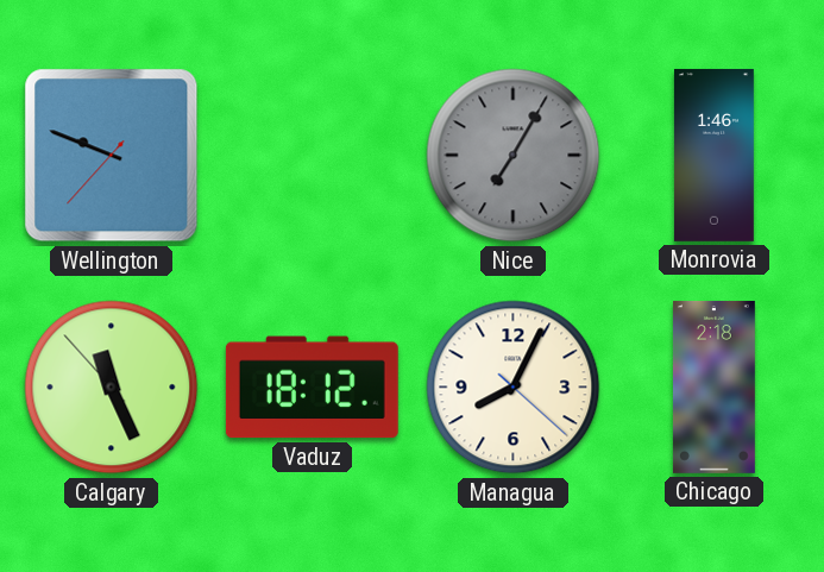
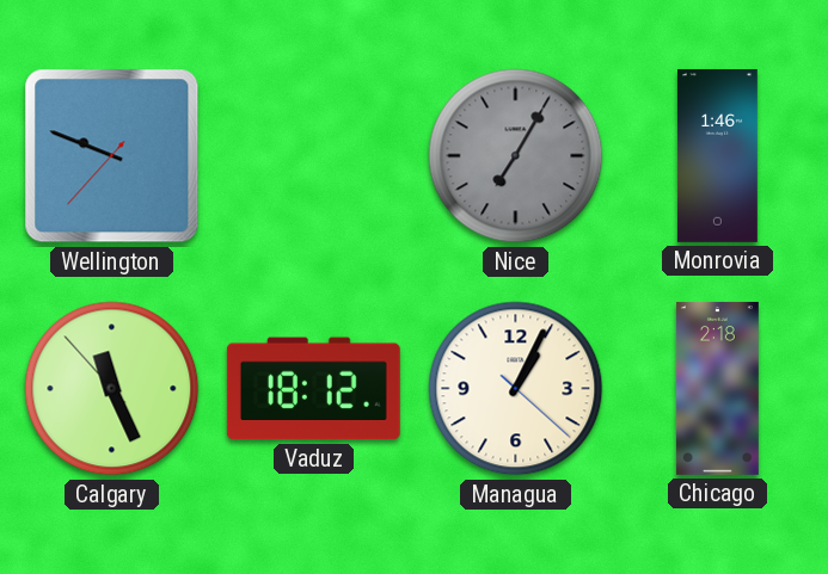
Managua: 8:04 -> 1:04
